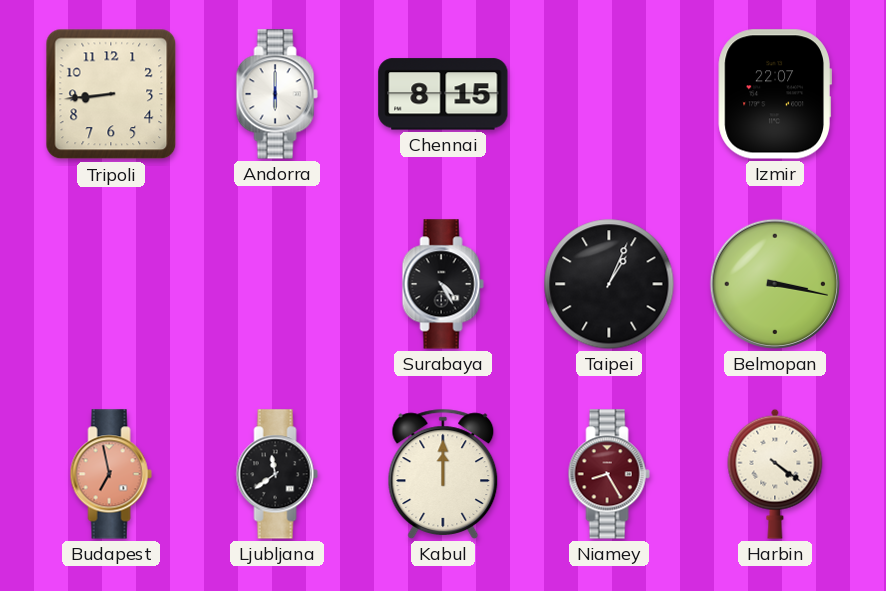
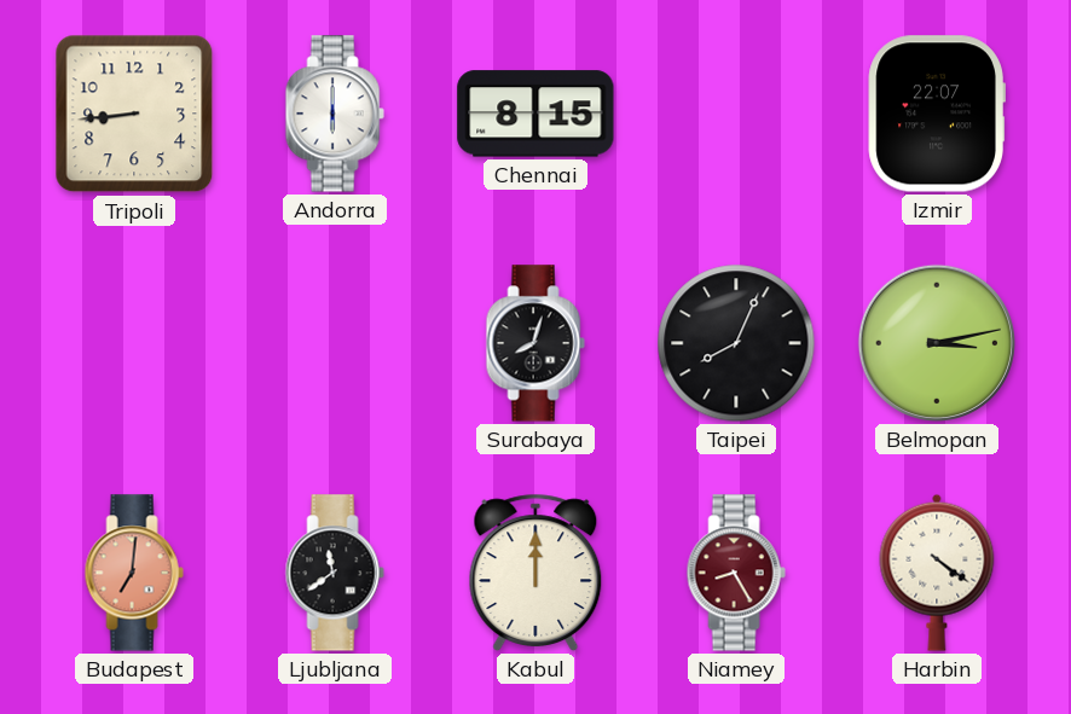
Surabaya: 4:25 -> 8:03
Taipei: 1:04 -> 8:04
Belmopan: 3:17 -> 3:13
Budapest: 6:58 -> 7:01
